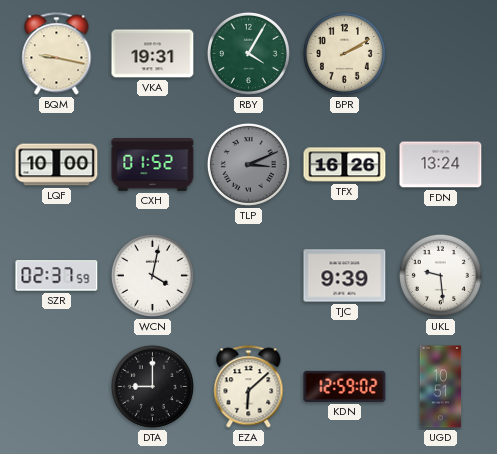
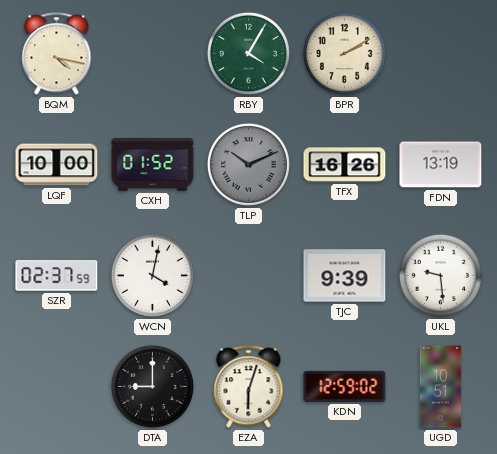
BQM: 9:17 -> 4:17
VKA: 19:31 -> none
TLP: 3:11 -> 10:11
FDN: 13:24 -> 13:19
EZA: 6:08 -> 6:03
